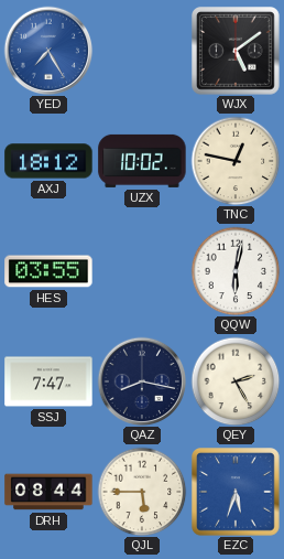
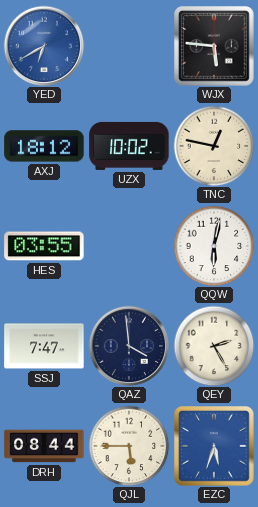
YED: 7:25 -> 6:40
WJX: 5:09 -> 5:46
QAZ: 8:17 -> 3:59
